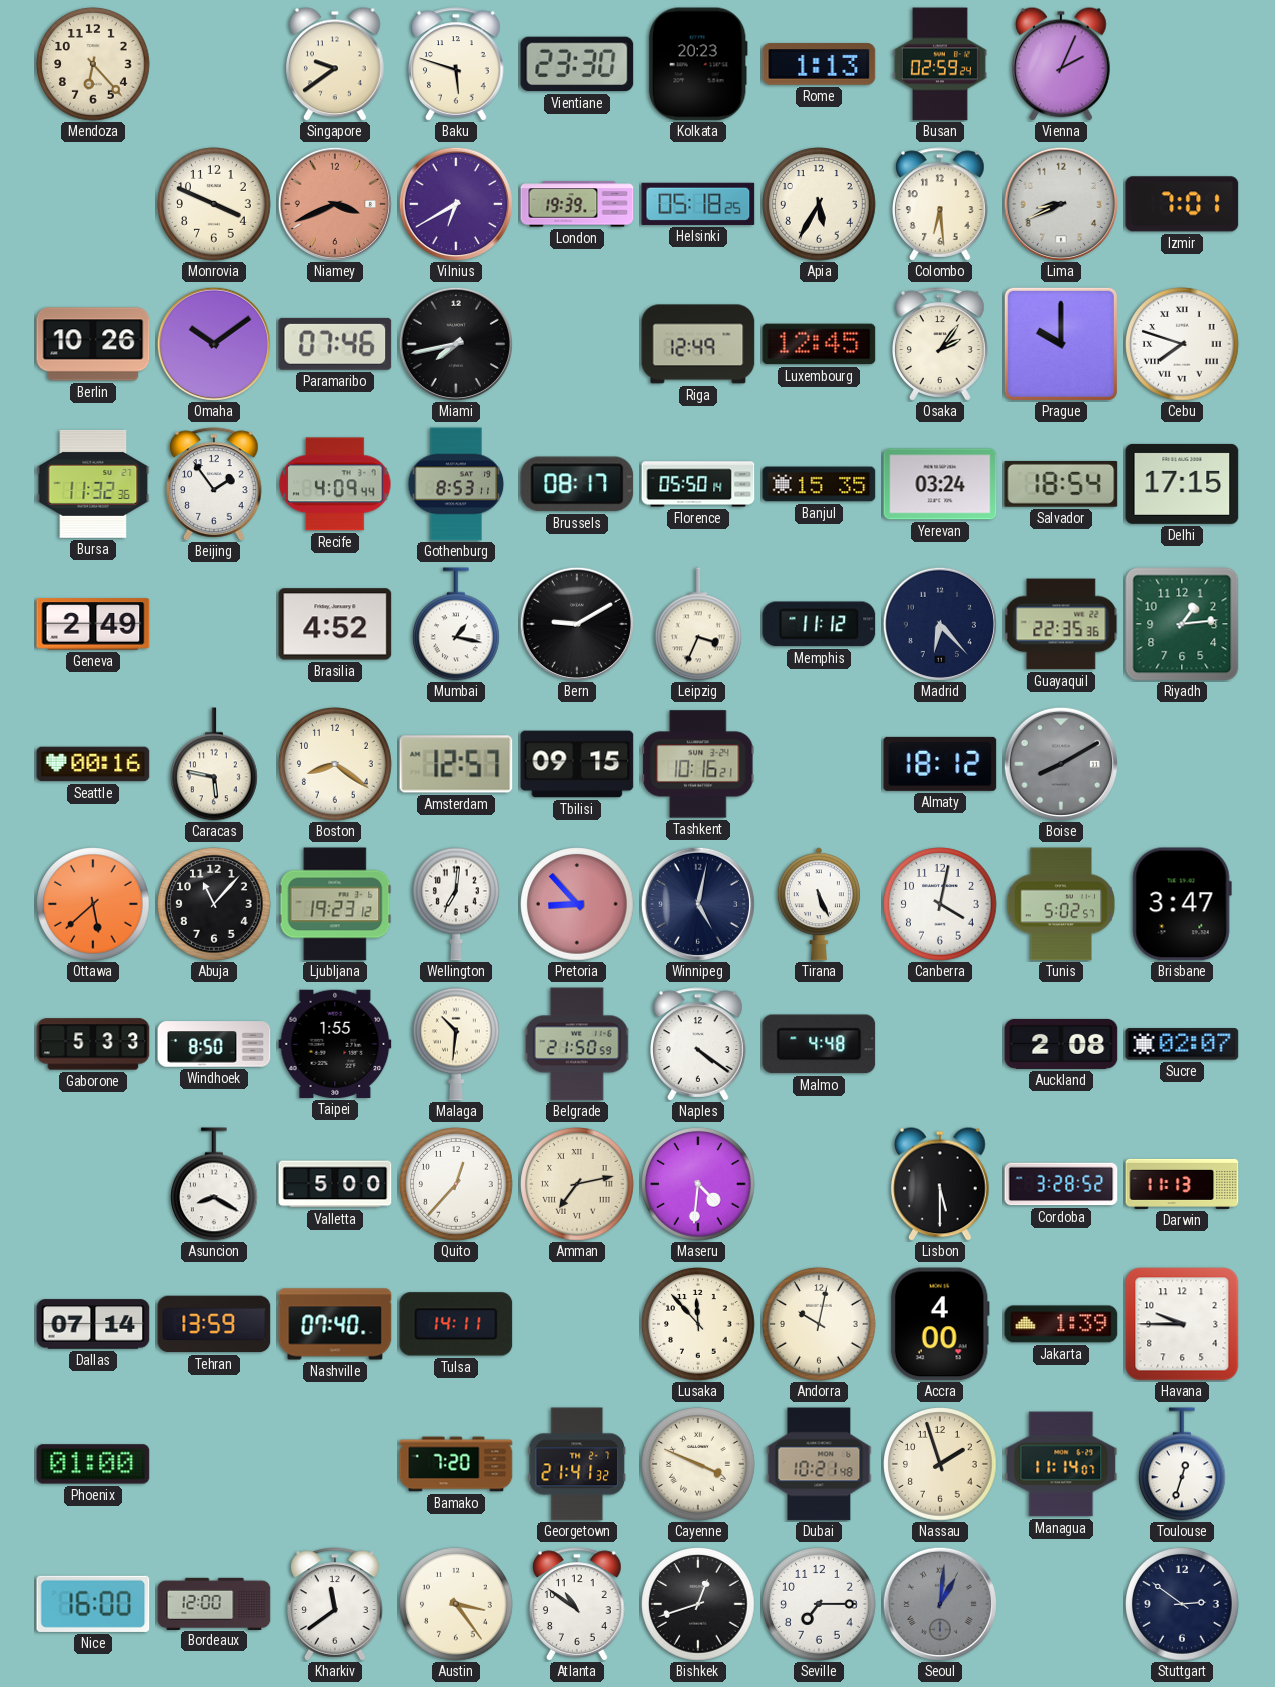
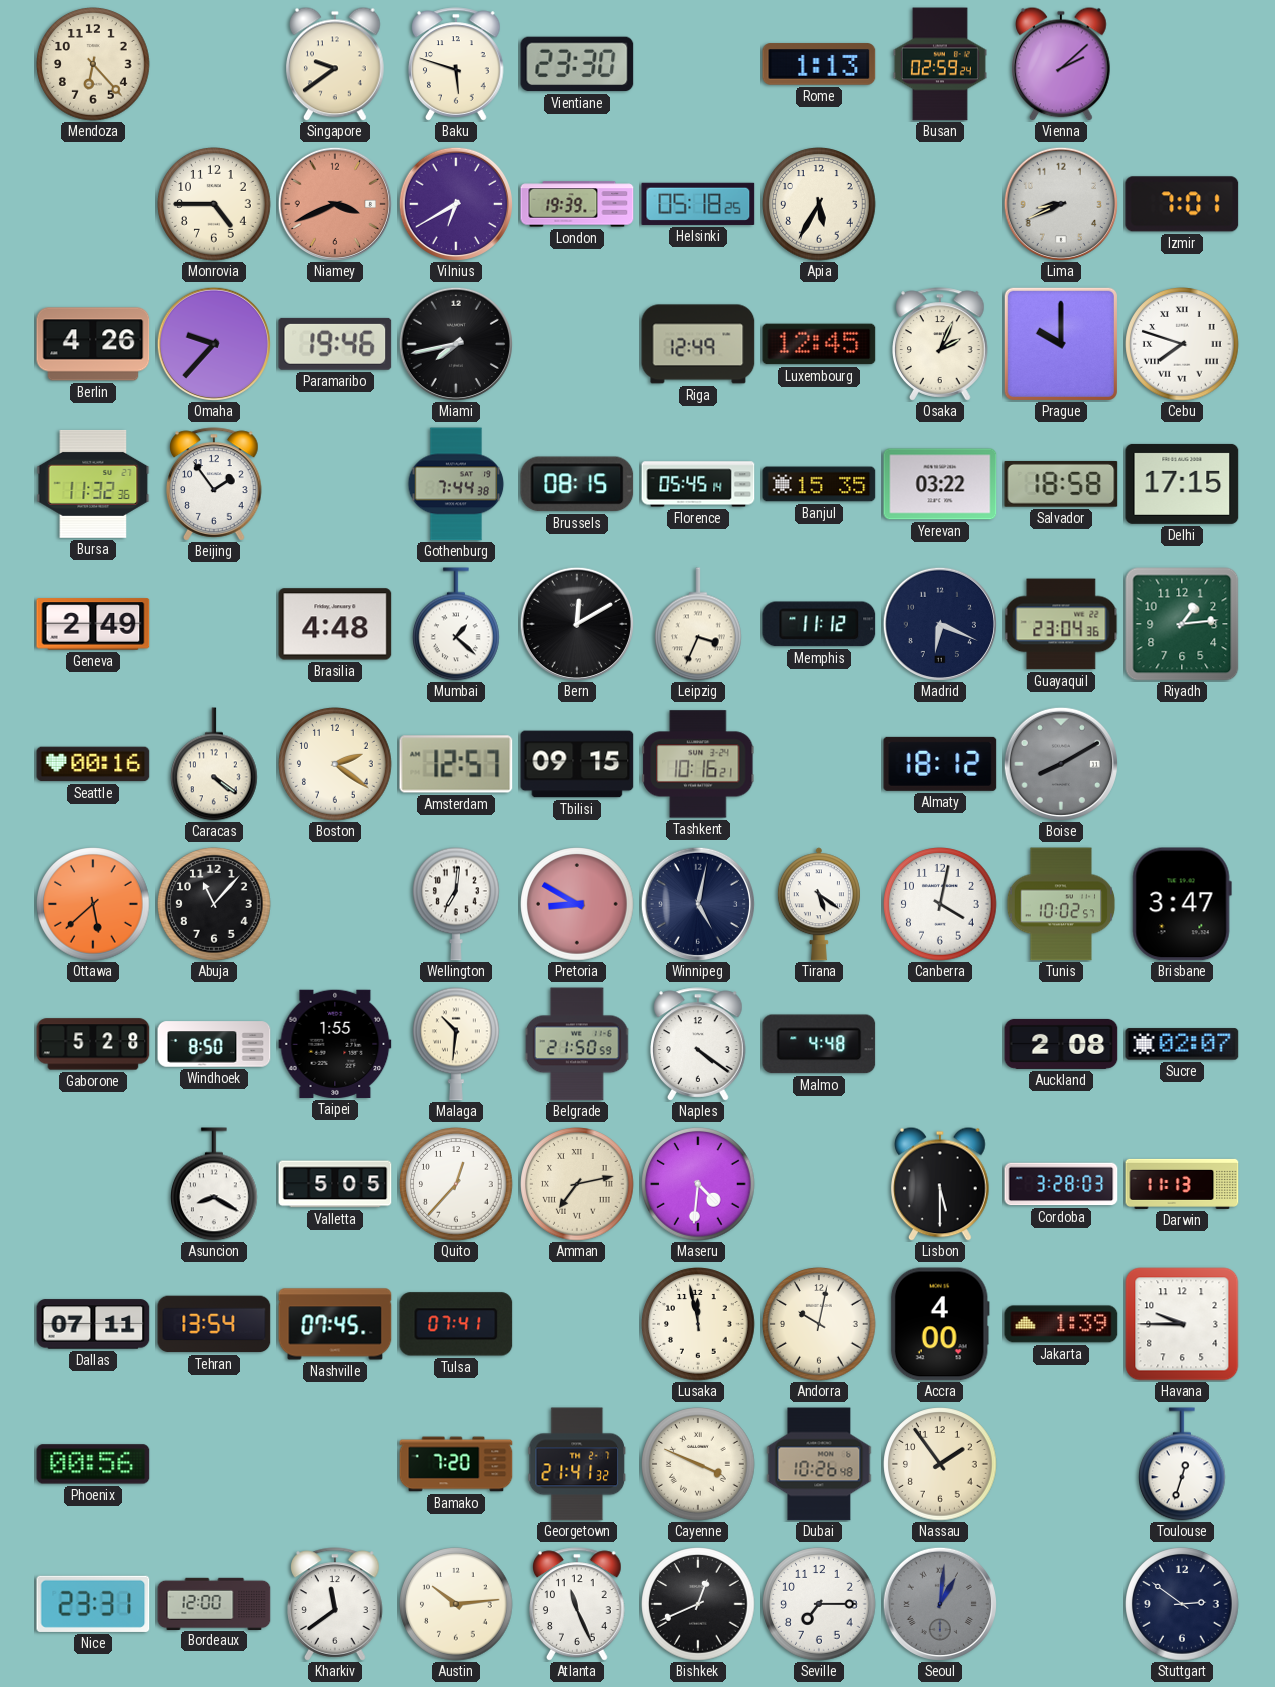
Kolkata: 20:23 -> none
Vienna: 2:04 -> 2:08
Monrovia: 3:49 -> 4:45
Colombo: 6:29 -> none
Berlin: 10:26 -> 4:26
Omaha: 10:09 -> 9:37
Paramaribo: 07:46 -> 19:46
Osaka: 2:06 -> 2:04
Recife: 4:09 -> none
Gothenburg: 8:53 -> 7:44
Brussels: 08:17 -> 08:15
Florence: 05:50 -> 05:45
Yerevan: 03:24 -> 03:22
Salvador: 18:54 -> 18:58
Brasilia: 4:52 -> 4:48
Mumbai: 1:17 -> 1:22
Bern: 9:10 -> 12:10
Madrid: 6:23 -> 6:19
Guayaquil: 22:35 -> 23:04
Caracas: 5:47 -> 4:21
Boston: 8:21 -> 2:21
Ljubljana: 19:23 -> none
Pretoria: 8:53 -> 8:50
Tirana: 5:26 -> 5:21
Tunis: 5:02 -> 10:02
Gaborone: 5:33 -> 5:28
Valletta: 5:00 -> 5:05
Cordoba: 3:28:52 -> 3:28:03
Dallas: 07:14 -> 07:11
Tehran: 13:59 -> 13:54
Nashville: 07:40 -> 07:45
Tulsa: 14:11 -> 07:41
Lusaka: 11:53 -> 11:58
Phoenix: 01:00 -> 00:56
Dubai: 10:21 -> 10:26
Nassau: 1:57 -> 1:54
Managua: 11:14 -> none
Nice: 16:00 -> 23:31
Austin: 3:24 -> 10:14
Atlanta: 10:51 -> 11:26
Bishkek: 12:42 -> 12:41
